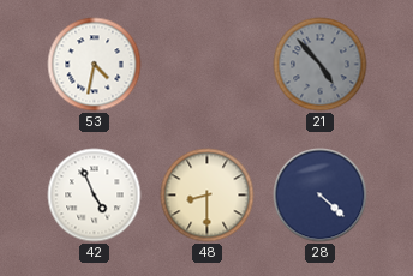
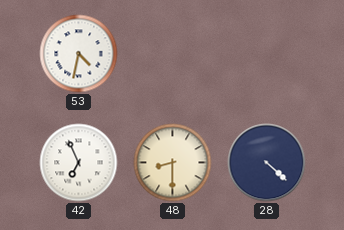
21: 4:53 -> none
42: 4:56 -> 6:56
